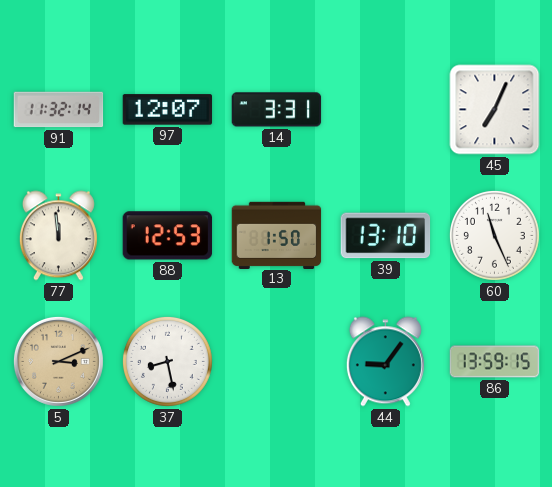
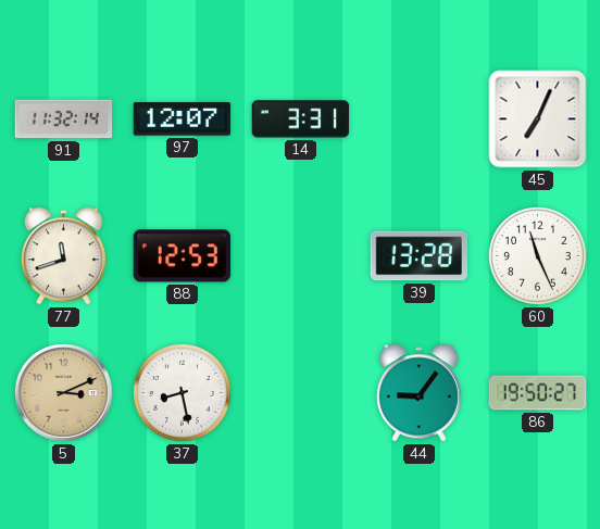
77: 11:59 -> 11:42
13: 1:50 -> none
39: 13:10 -> 13:28
86: 13:59 -> 19:50
